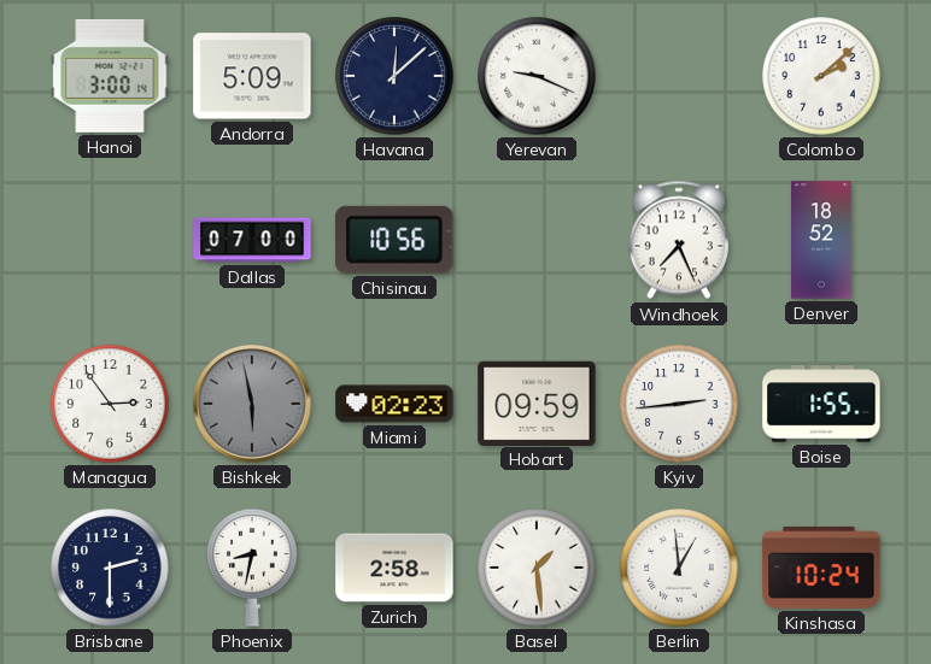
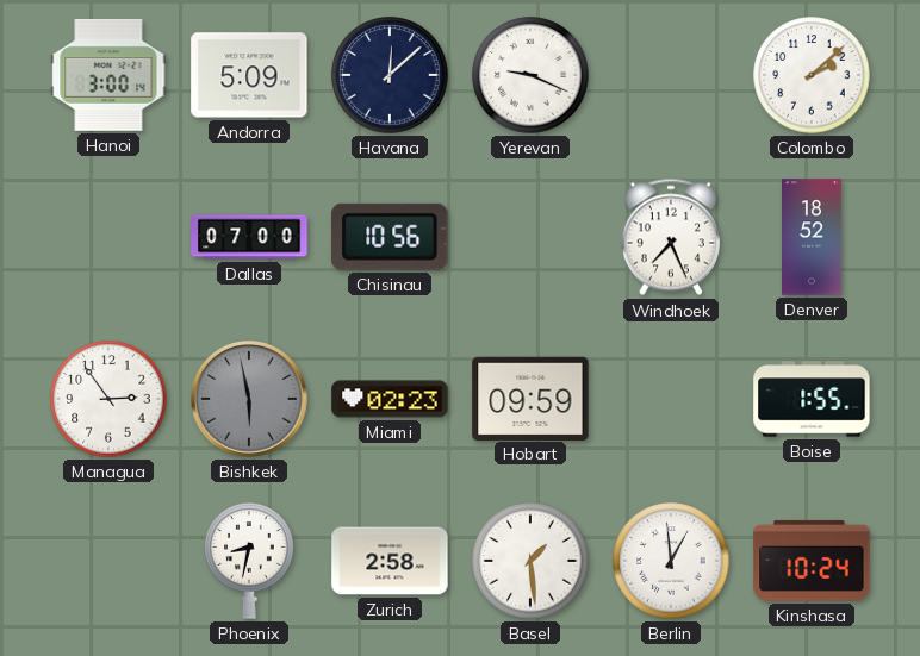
Kyiv: 2:44 -> none
Brisbane: 2:30 -> none
